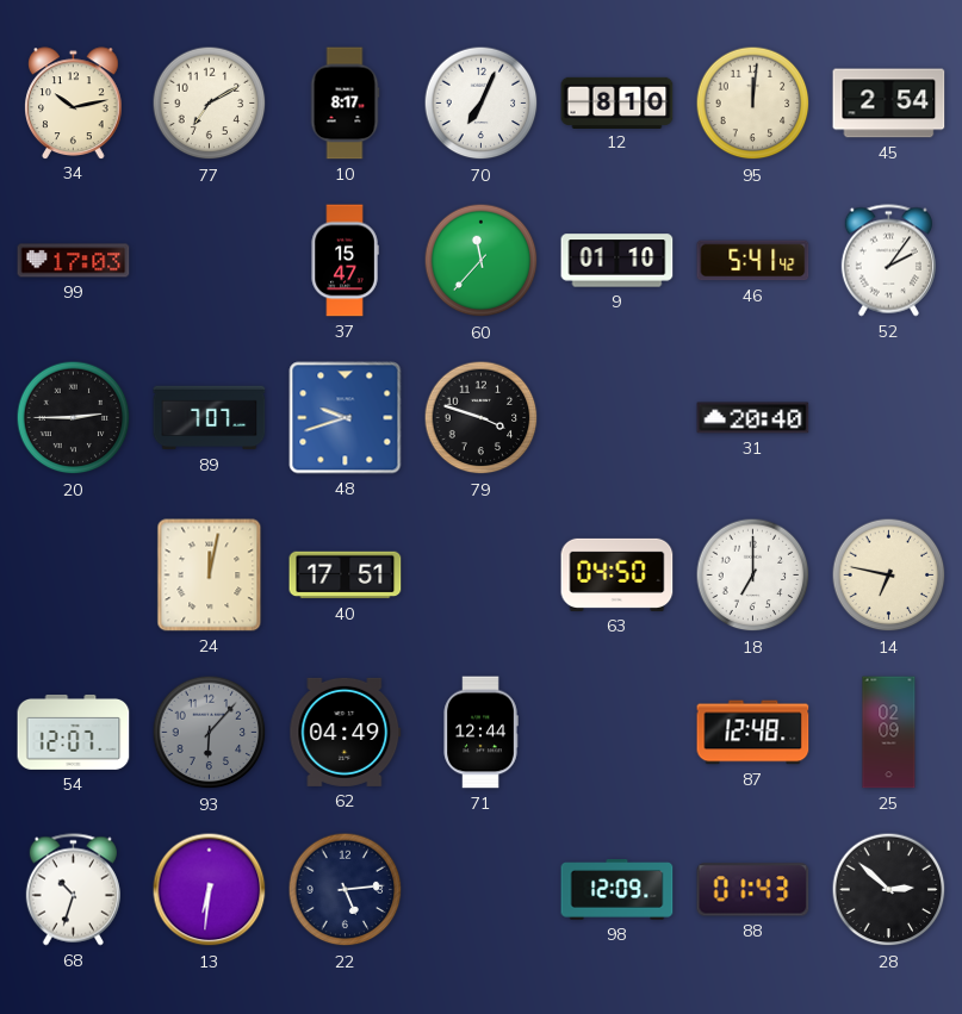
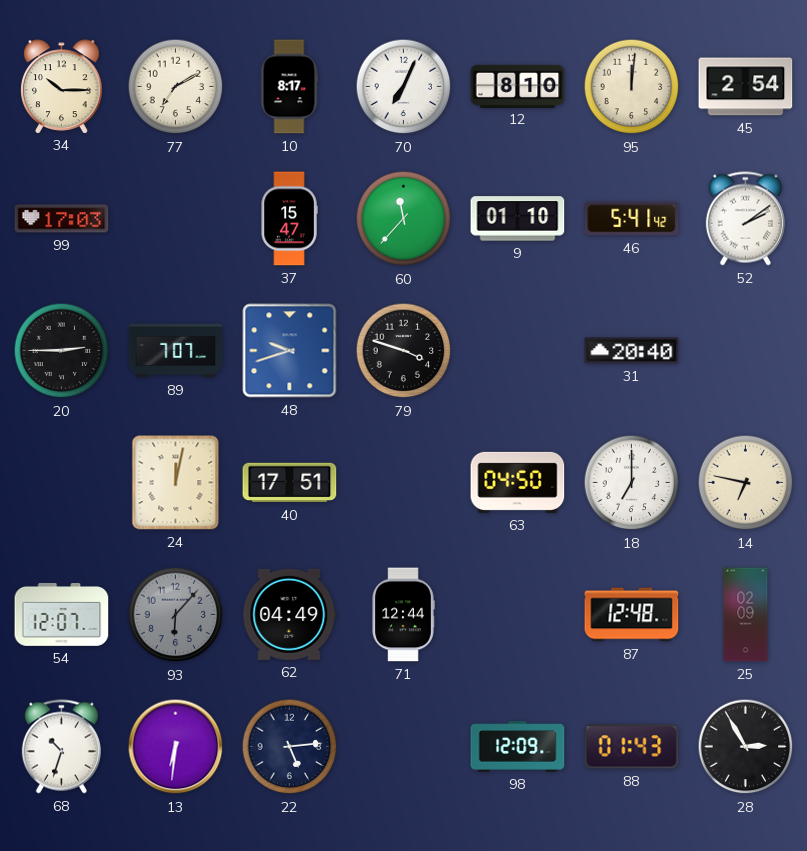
34: 10:13 -> 10:15
52: 2:06 -> 2:09
28: 2:52 -> 2:55
